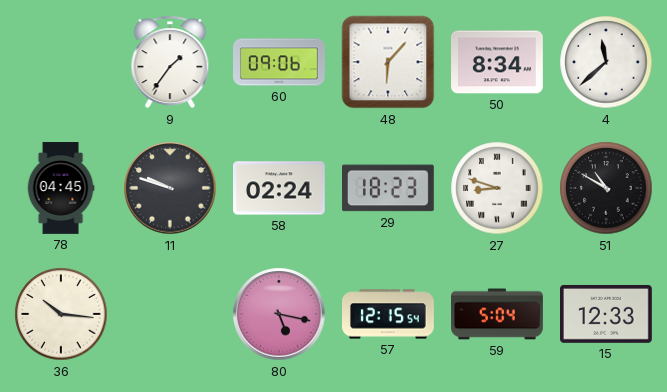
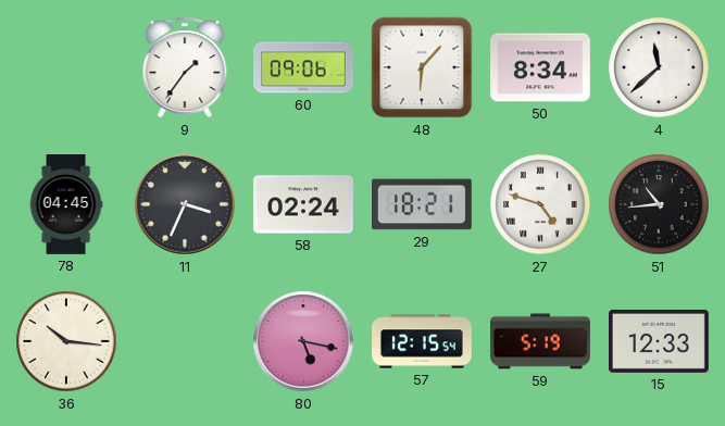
11: 9:48 -> 3:34
29: 18:23 -> 18:21
27: 8:48 -> 4:48
51: 10:50 -> 10:44
59: 5:04 -> 5:19
